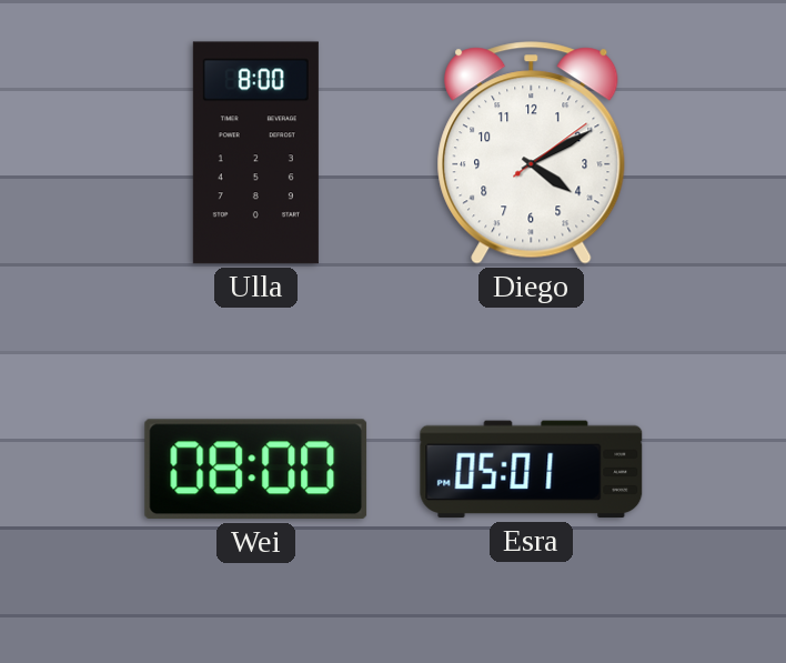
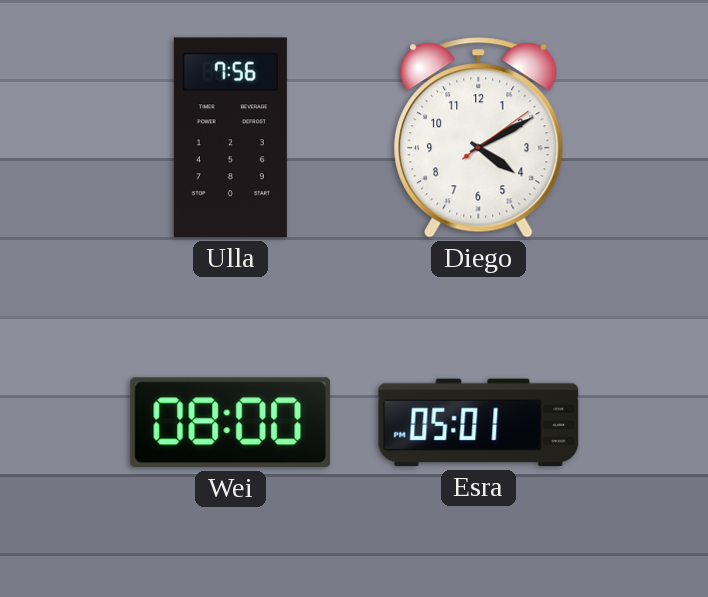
Ulla: 8:00 -> 7:56
